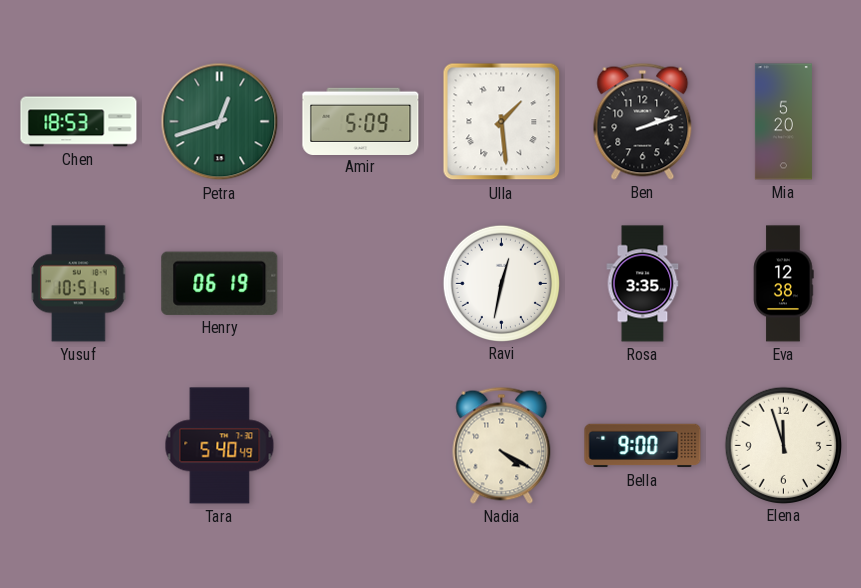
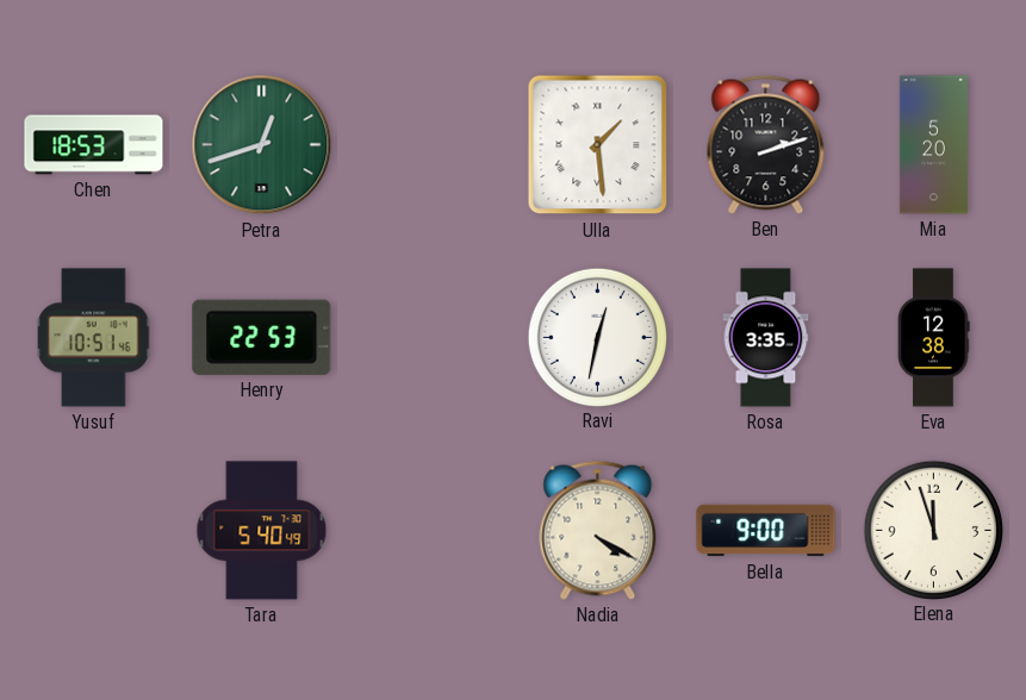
Amir: 5:09 -> none
Henry: 06:19 -> 22:53
